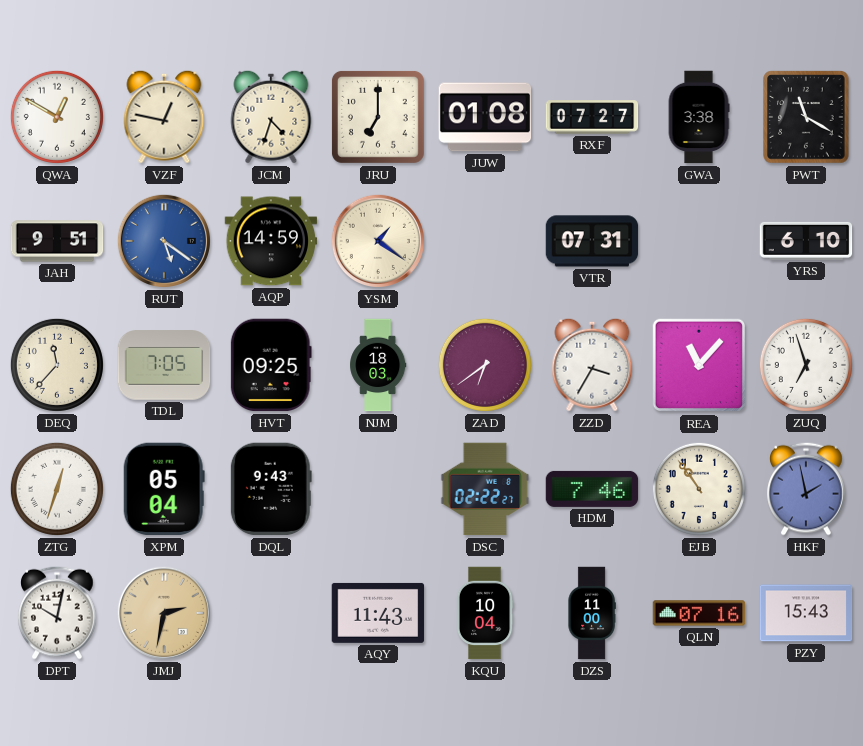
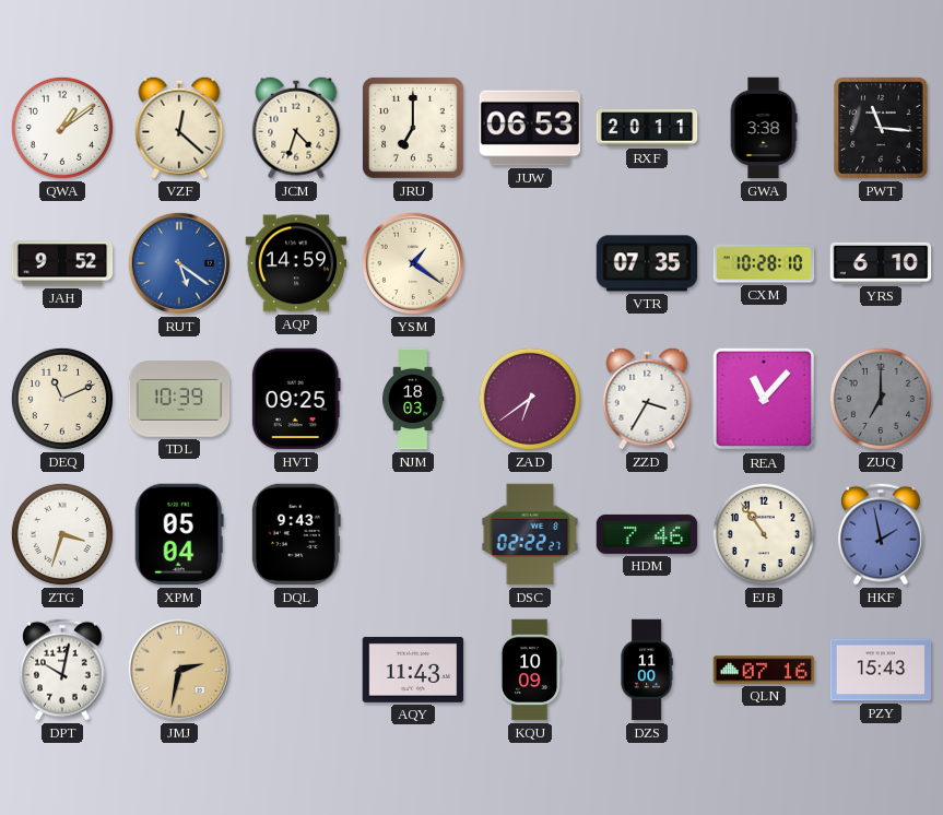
QWA: 12:50 -> 1:09
VZF: 12:47 -> 12:22
JUW: 01:08 -> 06:53
RXF: 07:27 -> 20:11
PWT: 11:20 -> 11:16
JAH: 9:51 -> 9:52
VTR: 07:31 -> 07:35
CXM: none -> 10:28
DEQ: 11:37 -> 11:11
TDL: 7:05 -> 10:39
ZUQ: 6:57 -> 7:00
ZUQ dial: white -> grey
ZTG: 12:33 -> 3:33
KQU: 10:04 -> 10:09
